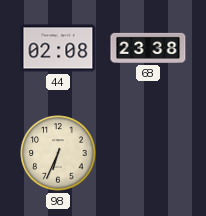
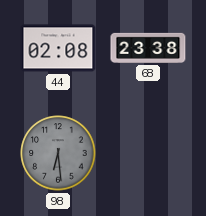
98: 6:34 -> 6:29
98 dial: cream -> grey
